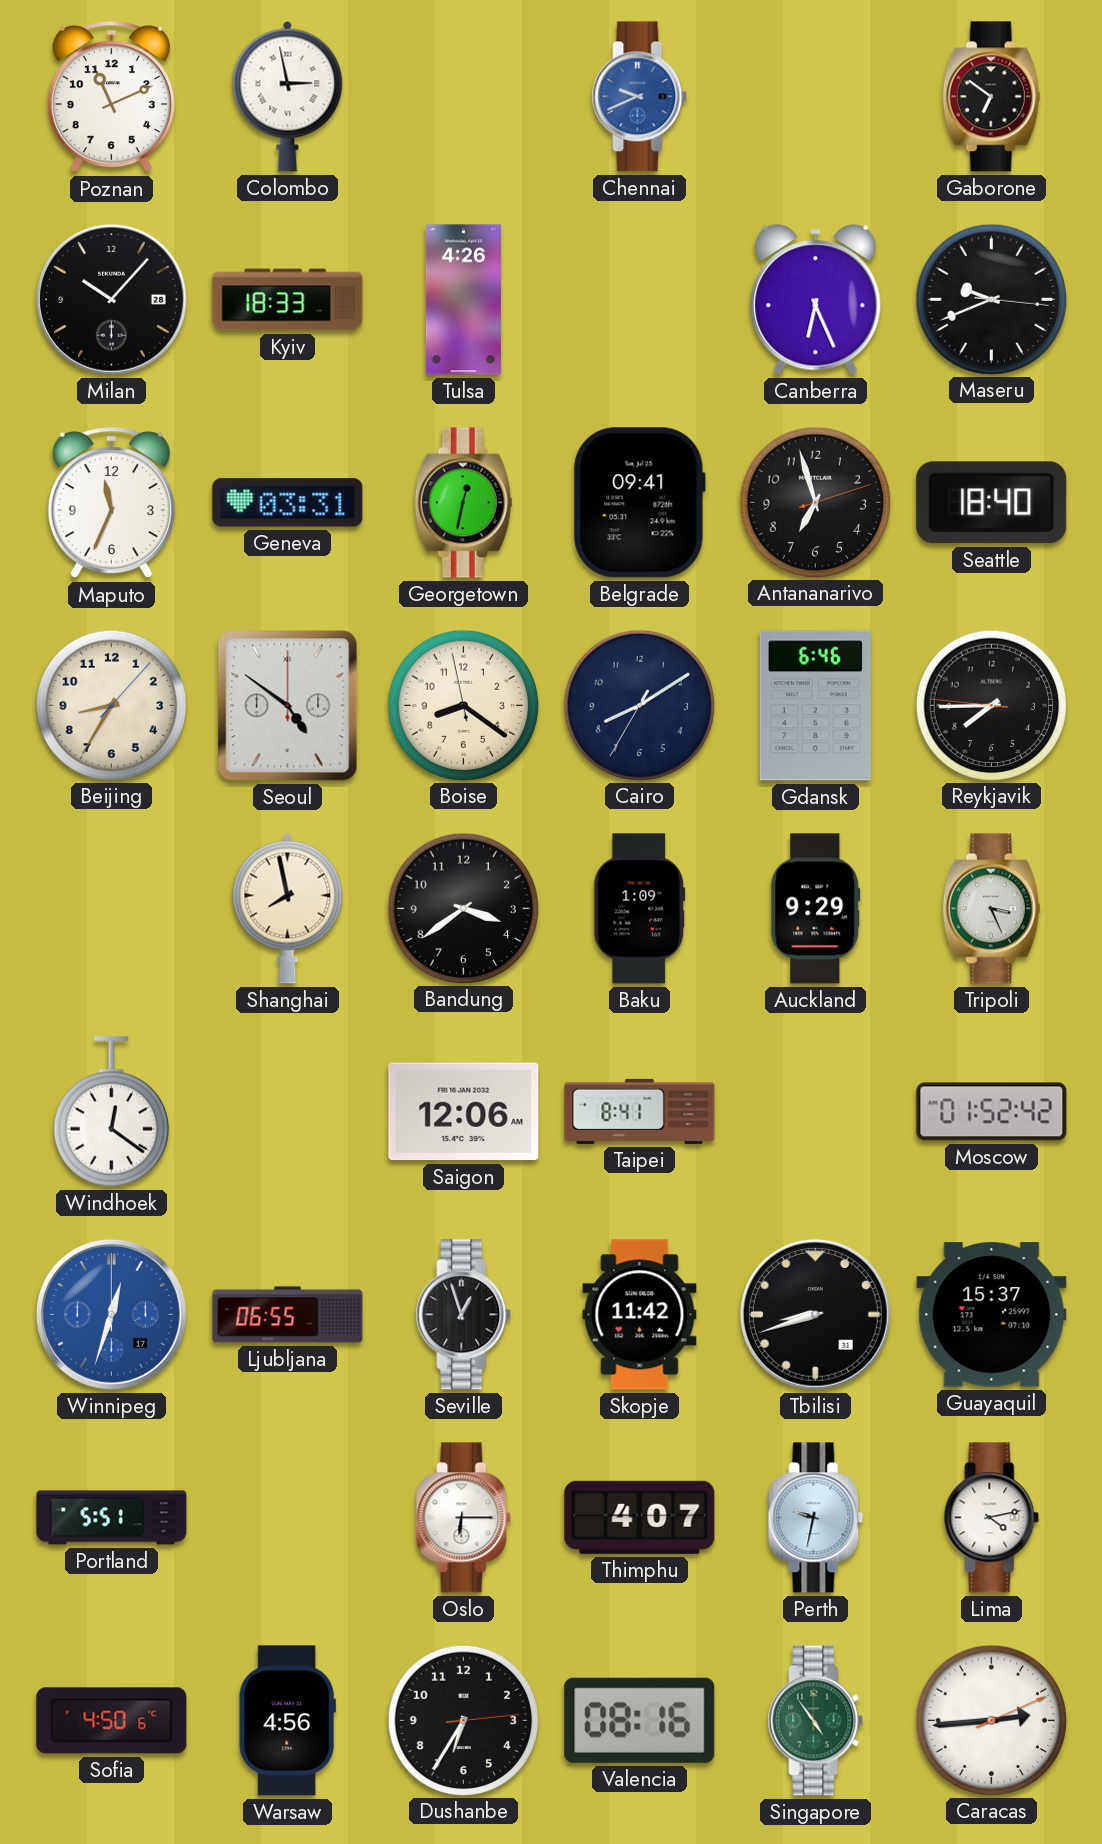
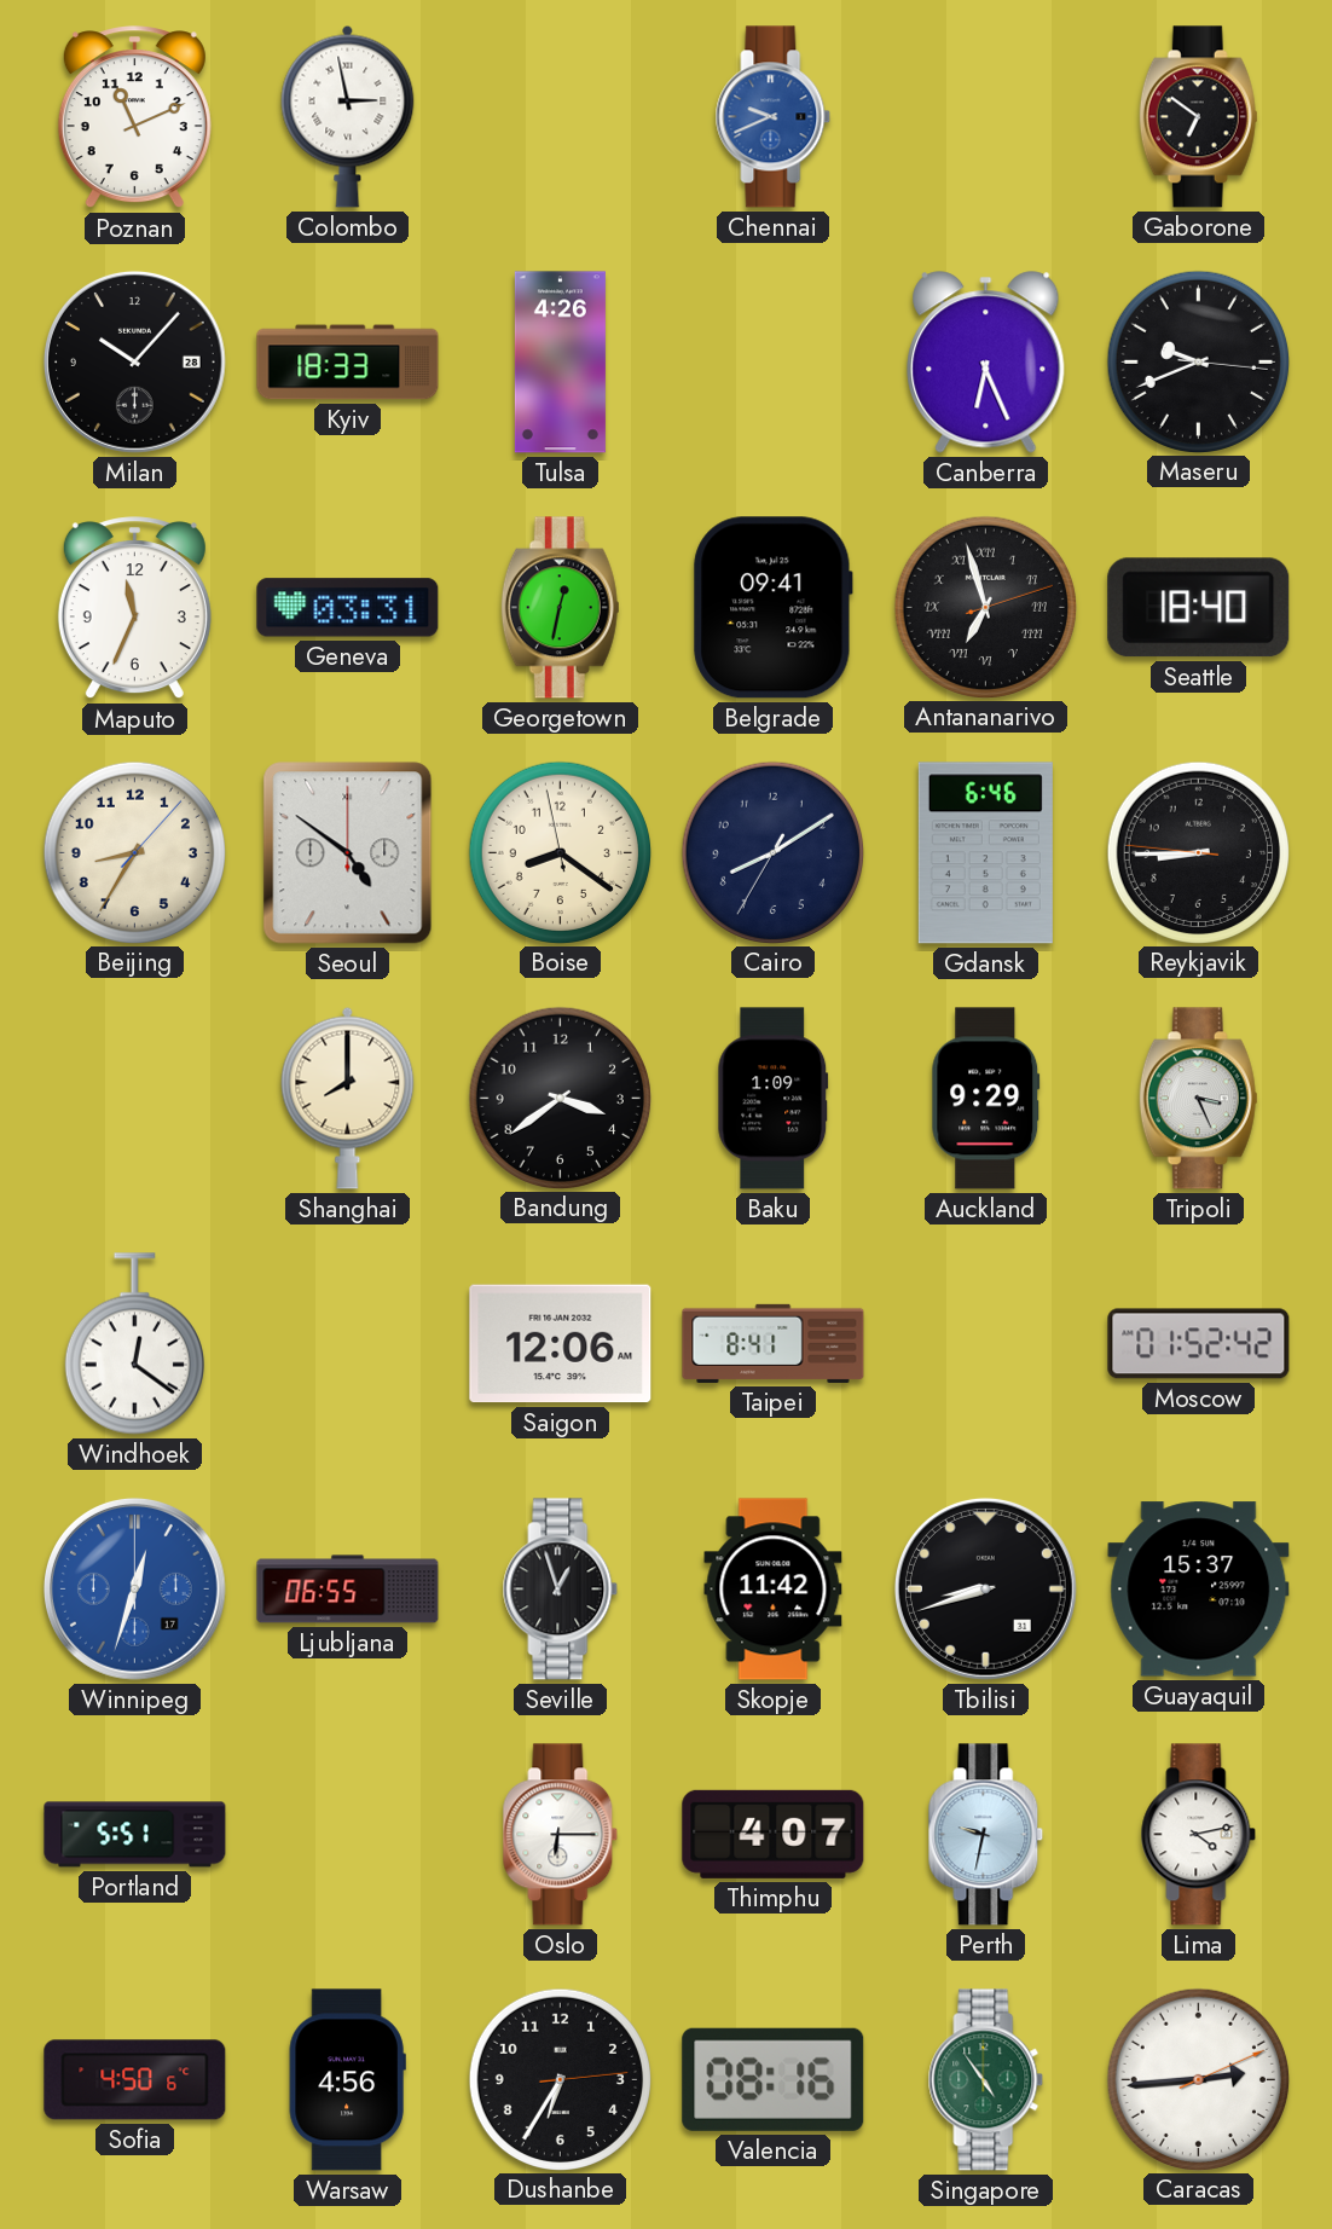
Antananarivo numerals: Arabic -> Roman
Reykjavik: 7:44 -> 8:44
Shanghai: 7:58 -> 8:00
